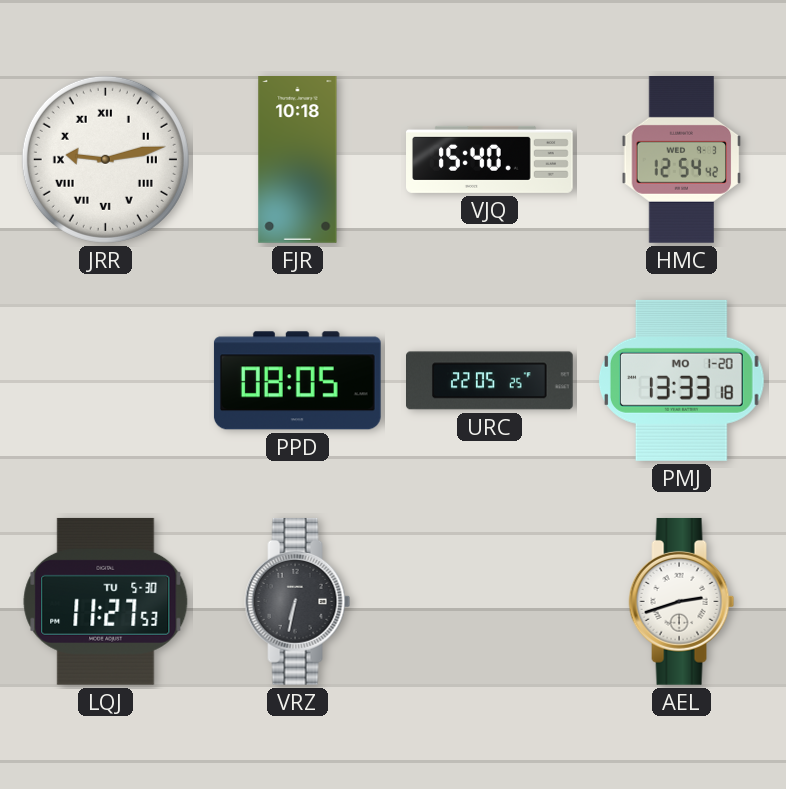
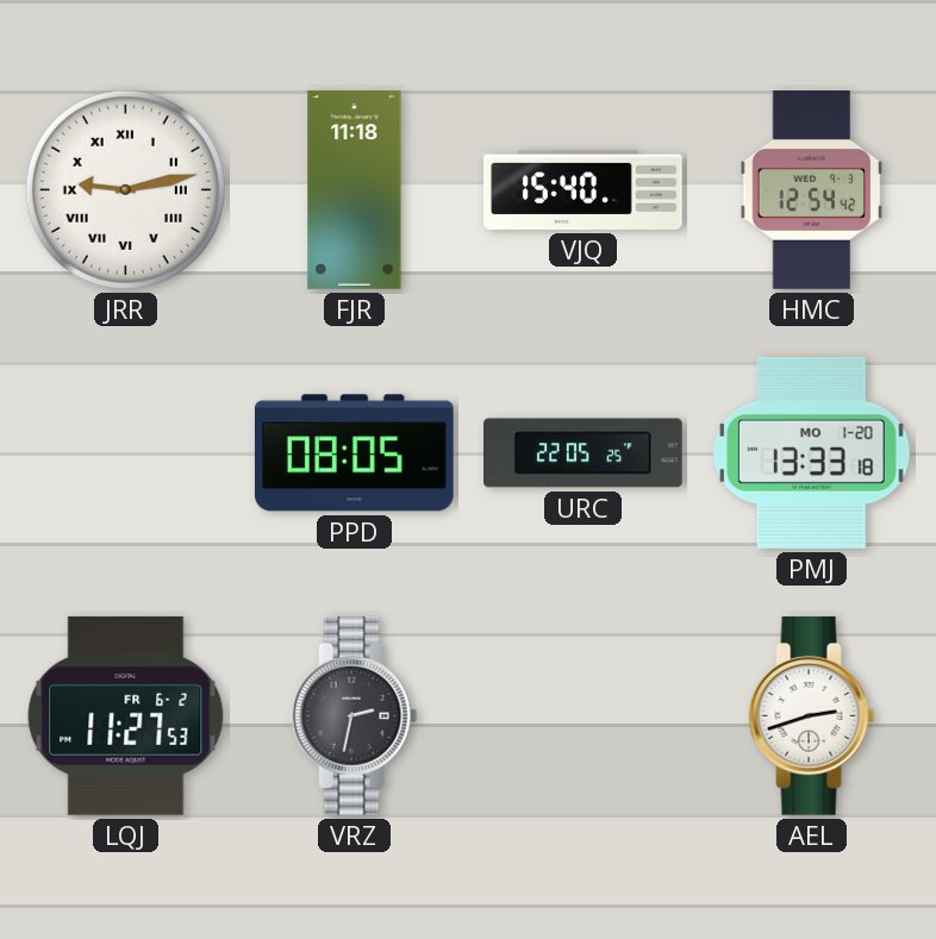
FJR: 10:18 -> 11:18
LQJ date: TU 5-30 -> FR 6-2
VRZ: 6:32 -> 2:32
